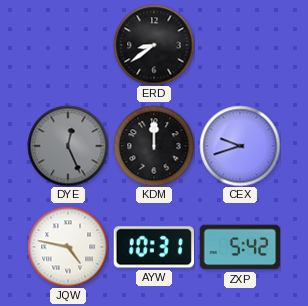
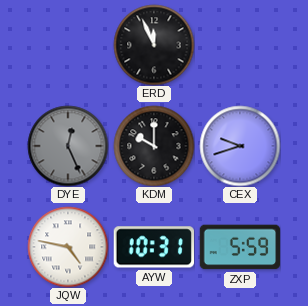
ERD: 8:39 -> 11:56
KDM: 12:00 -> 10:00
ZXP: 5:42 -> 5:59
